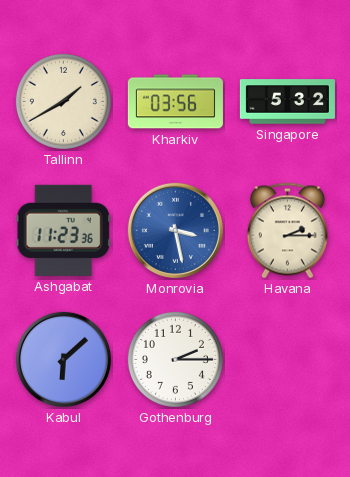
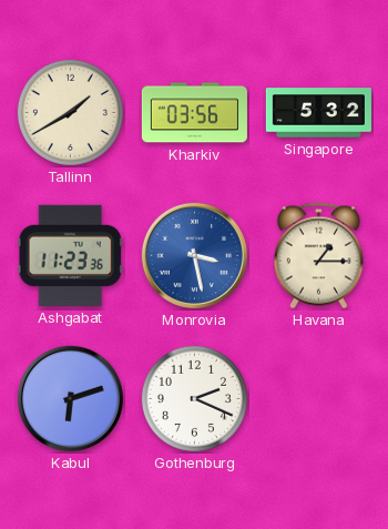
Havana: 2:15 -> 1:15
Kabul: 6:08 -> 6:12
Gothenburg: 2:15 -> 2:19
